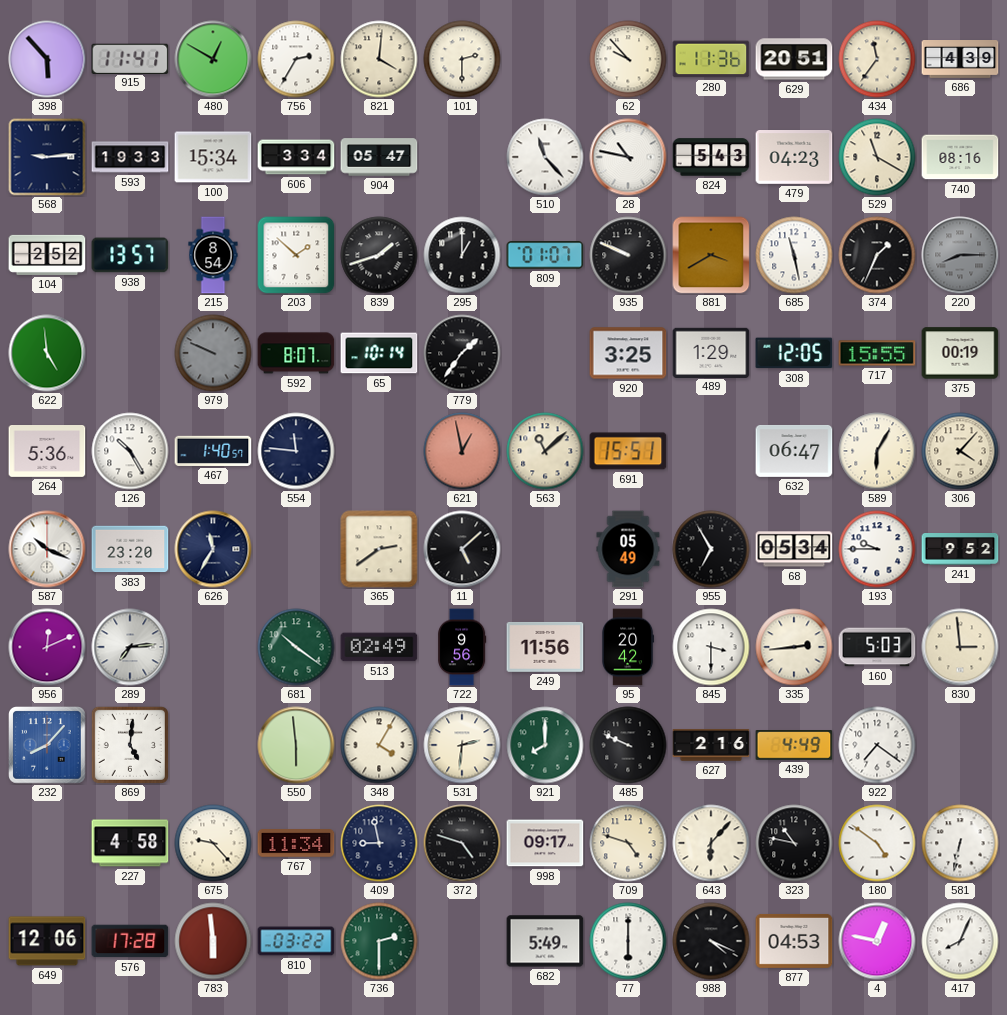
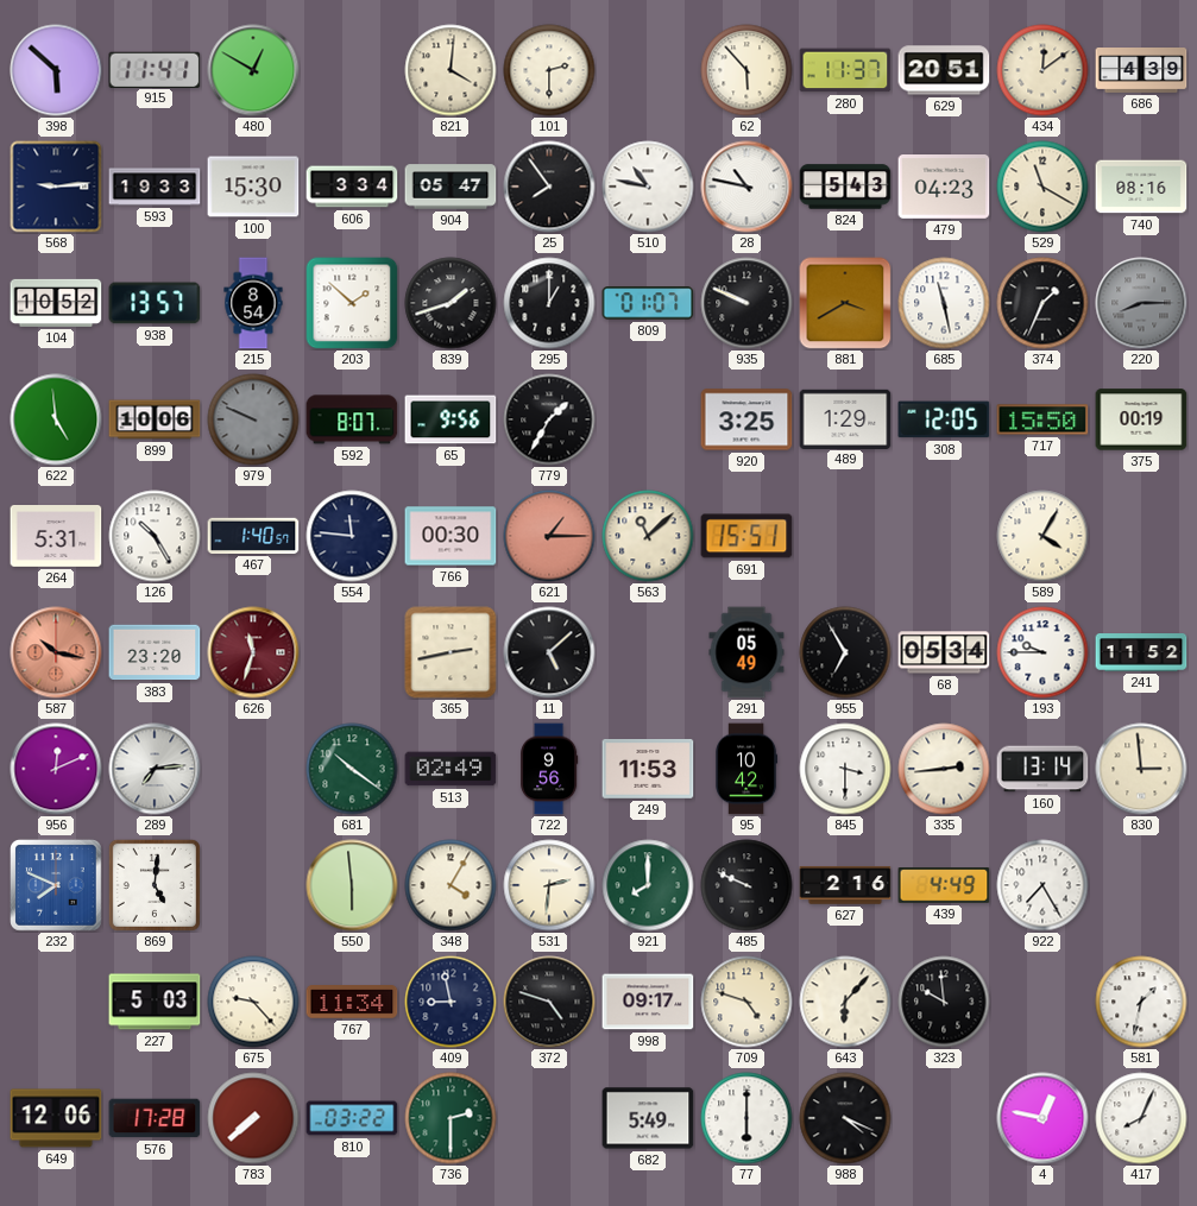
398: 5:53 -> 5:52
756: 2:35 -> none
62: 9:53 -> 5:53
280: 11:36 -> 11:37
434: 11:36 -> 12:09
100: 15:34 -> 15:30
25: none -> 7:54
510: 11:23 -> 10:47
104: 2:52 -> 10:52
899: none -> 10:06
65: 10:14 -> 9:56
779: 1:36 -> 1:35
717: 15:55 -> 15:50
264: 5:36 -> 5:31
766: none -> 00:30
621: 12:58 -> 1:15
632: 06:47 -> none
589: 6:05 -> 4:05
306: 4:07 -> none
587: 10:19 -> 10:17
587 dial: white -> salmon
626: 11:35 -> 11:33
626 dial: navy -> burgundy
365: 2:39 -> 2:43
241: 9:52 -> 11:52
249: 11:56 -> 11:53
95: 20:42 -> 10:42
160: 5:03 -> 13:14
232: 8:07 -> 7:49
922: 7:21 -> 7:25
227: 4:58 -> 5:03
323: 10:47 -> 9:59
180: 4:51 -> none
581: 6:32 -> 1:32
783: 5:59 -> 7:38
877: 04:53 -> none
